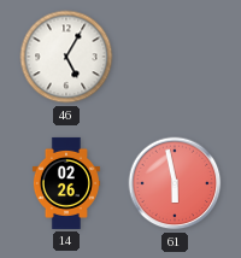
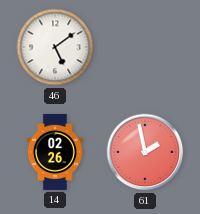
46: 5:05 -> 5:09
61: 5:58 -> 1:58
